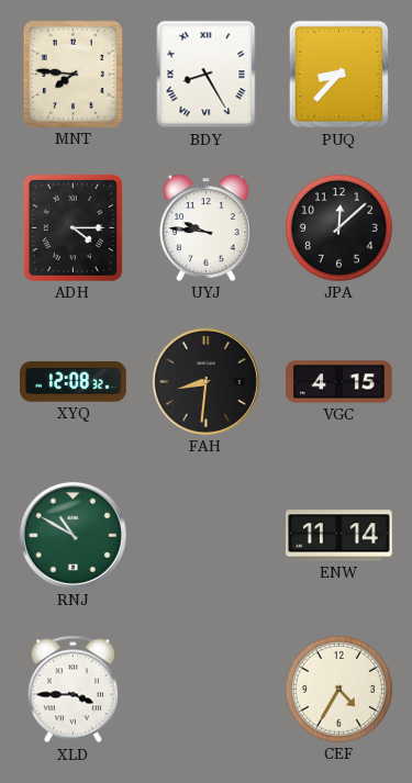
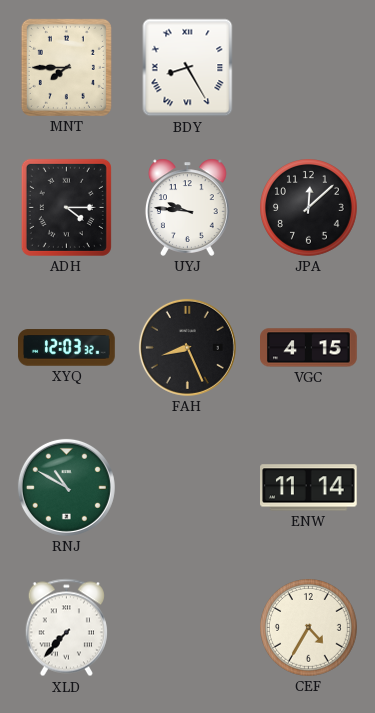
MNT: 7:46 -> 7:45
PUQ: 8:37 -> none
XYQ: 12:08 -> 12:03
FAH: 8:31 -> 8:26
XLD: 3:45 -> 7:37
